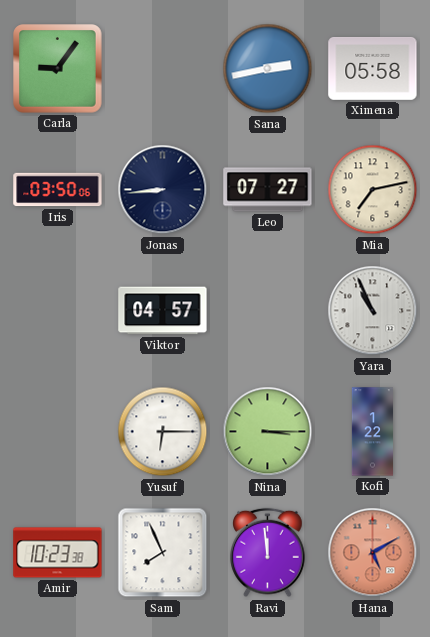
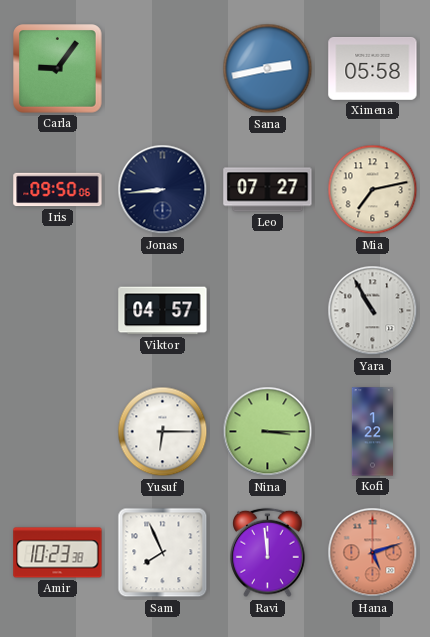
Iris: 03:50 -> 09:50
Yara: 10:56 -> 10:55
Hana: 5:10 -> 5:12
